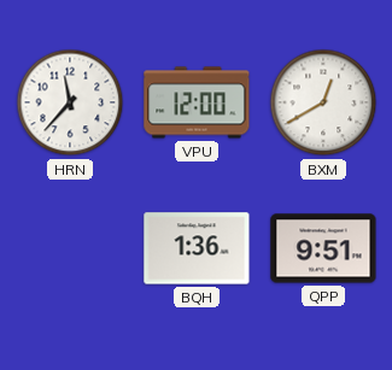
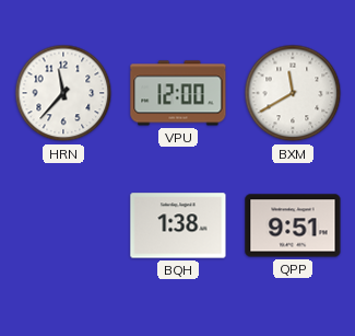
BXM: 12:40 -> 11:40
BQH: 1:36 -> 1:38
